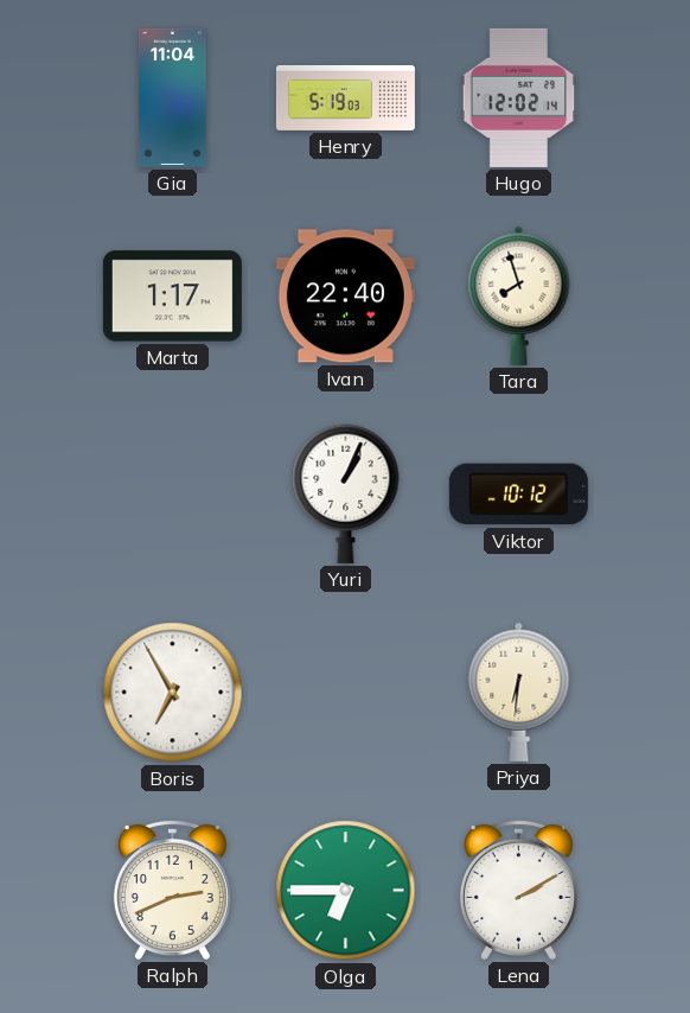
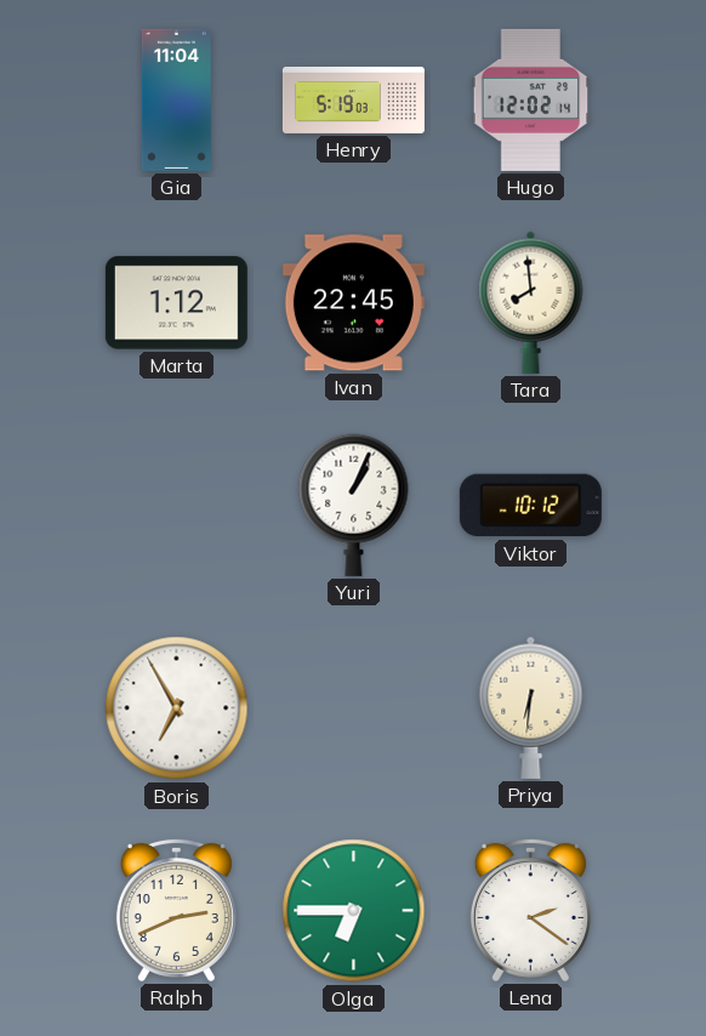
Marta: 1:17 -> 1:12
Ivan: 22:40 -> 22:45
Tara: 7:57 -> 7:59
Lena: 2:10 -> 2:21
